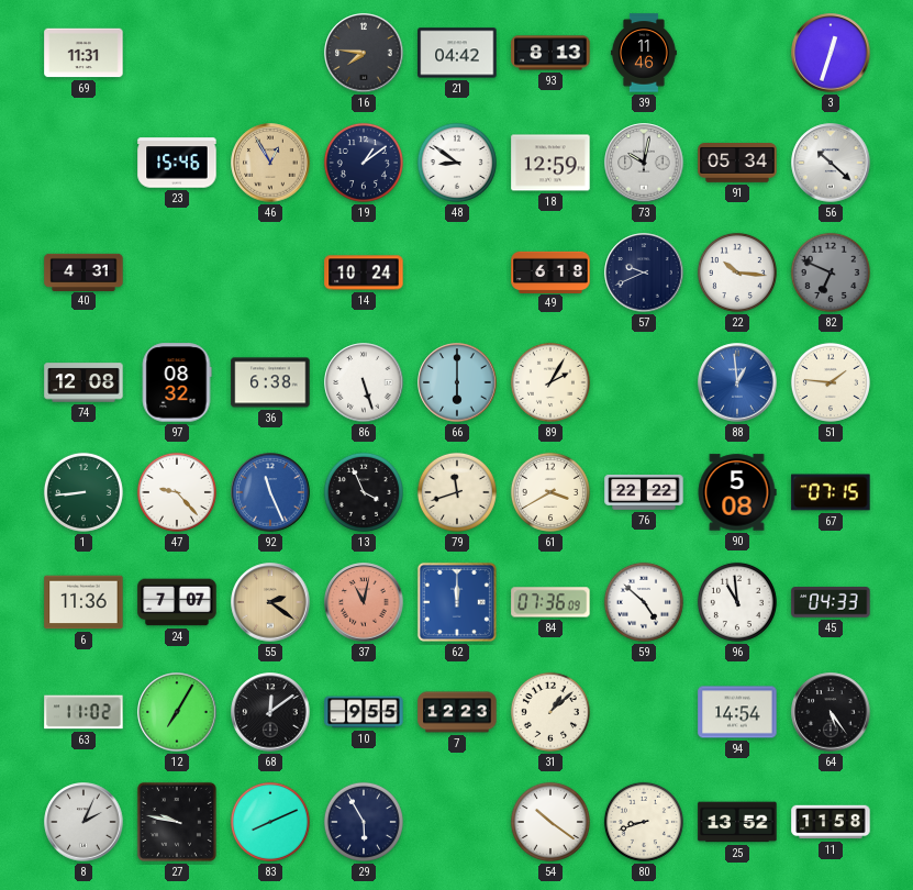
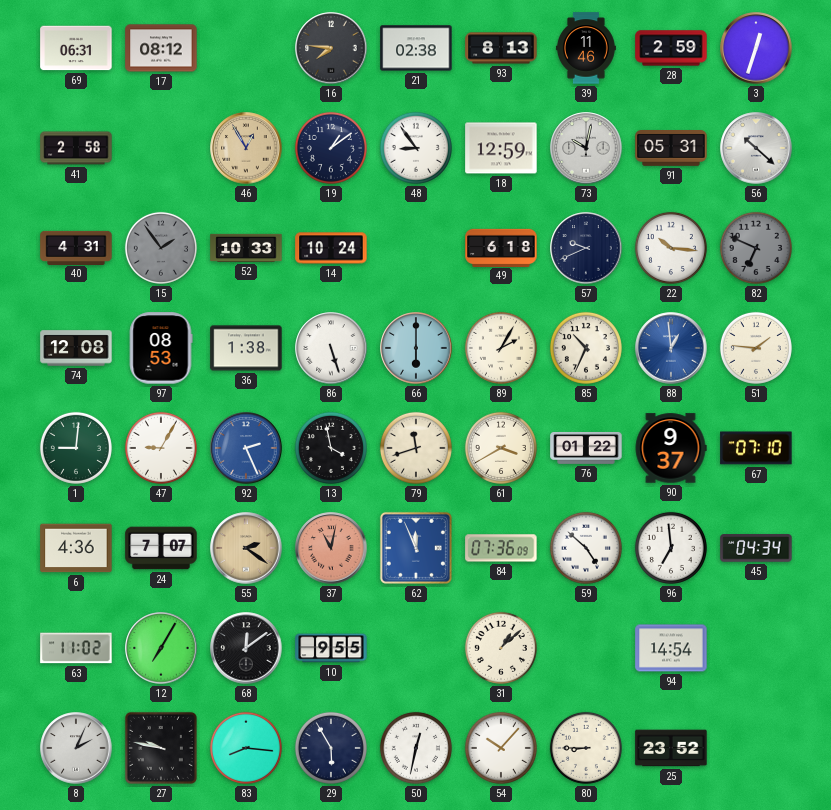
69: 11:31 -> 06:31
17: none -> 08:12
21: 04:42 -> 02:38
28: none -> 2:59
41: none -> 2:58
23: 15:46 -> none
48: 8:51 -> 8:54
91: 05:34 -> 05:31
15: none -> 1:54
52: none -> 10:33
97: 08:32 -> 08:53
36: 6:38 -> 1:38
85: none -> 10:34
1: 8:44 -> 9:01
47: 9:23 -> 9:05
92: 11:26 -> 2:26
13: 3:56 -> 3:58
76: 22:22 -> 01:22
90: 5:08 -> 9:37
67: 07:15 -> 07:10
6: 11:36 -> 4:36
62: 12:00 -> 11:56
96: 10:59 -> 6:59
45: 04:33 -> 04:34
7: 12:23 -> none
64: 5:24 -> none
83: 8:11 -> 8:16
50: none -> 12:32
54: 10:21 -> 10:07
80: 8:42 -> 8:45
25: 13:52 -> 23:52
11: 11:58 -> none
